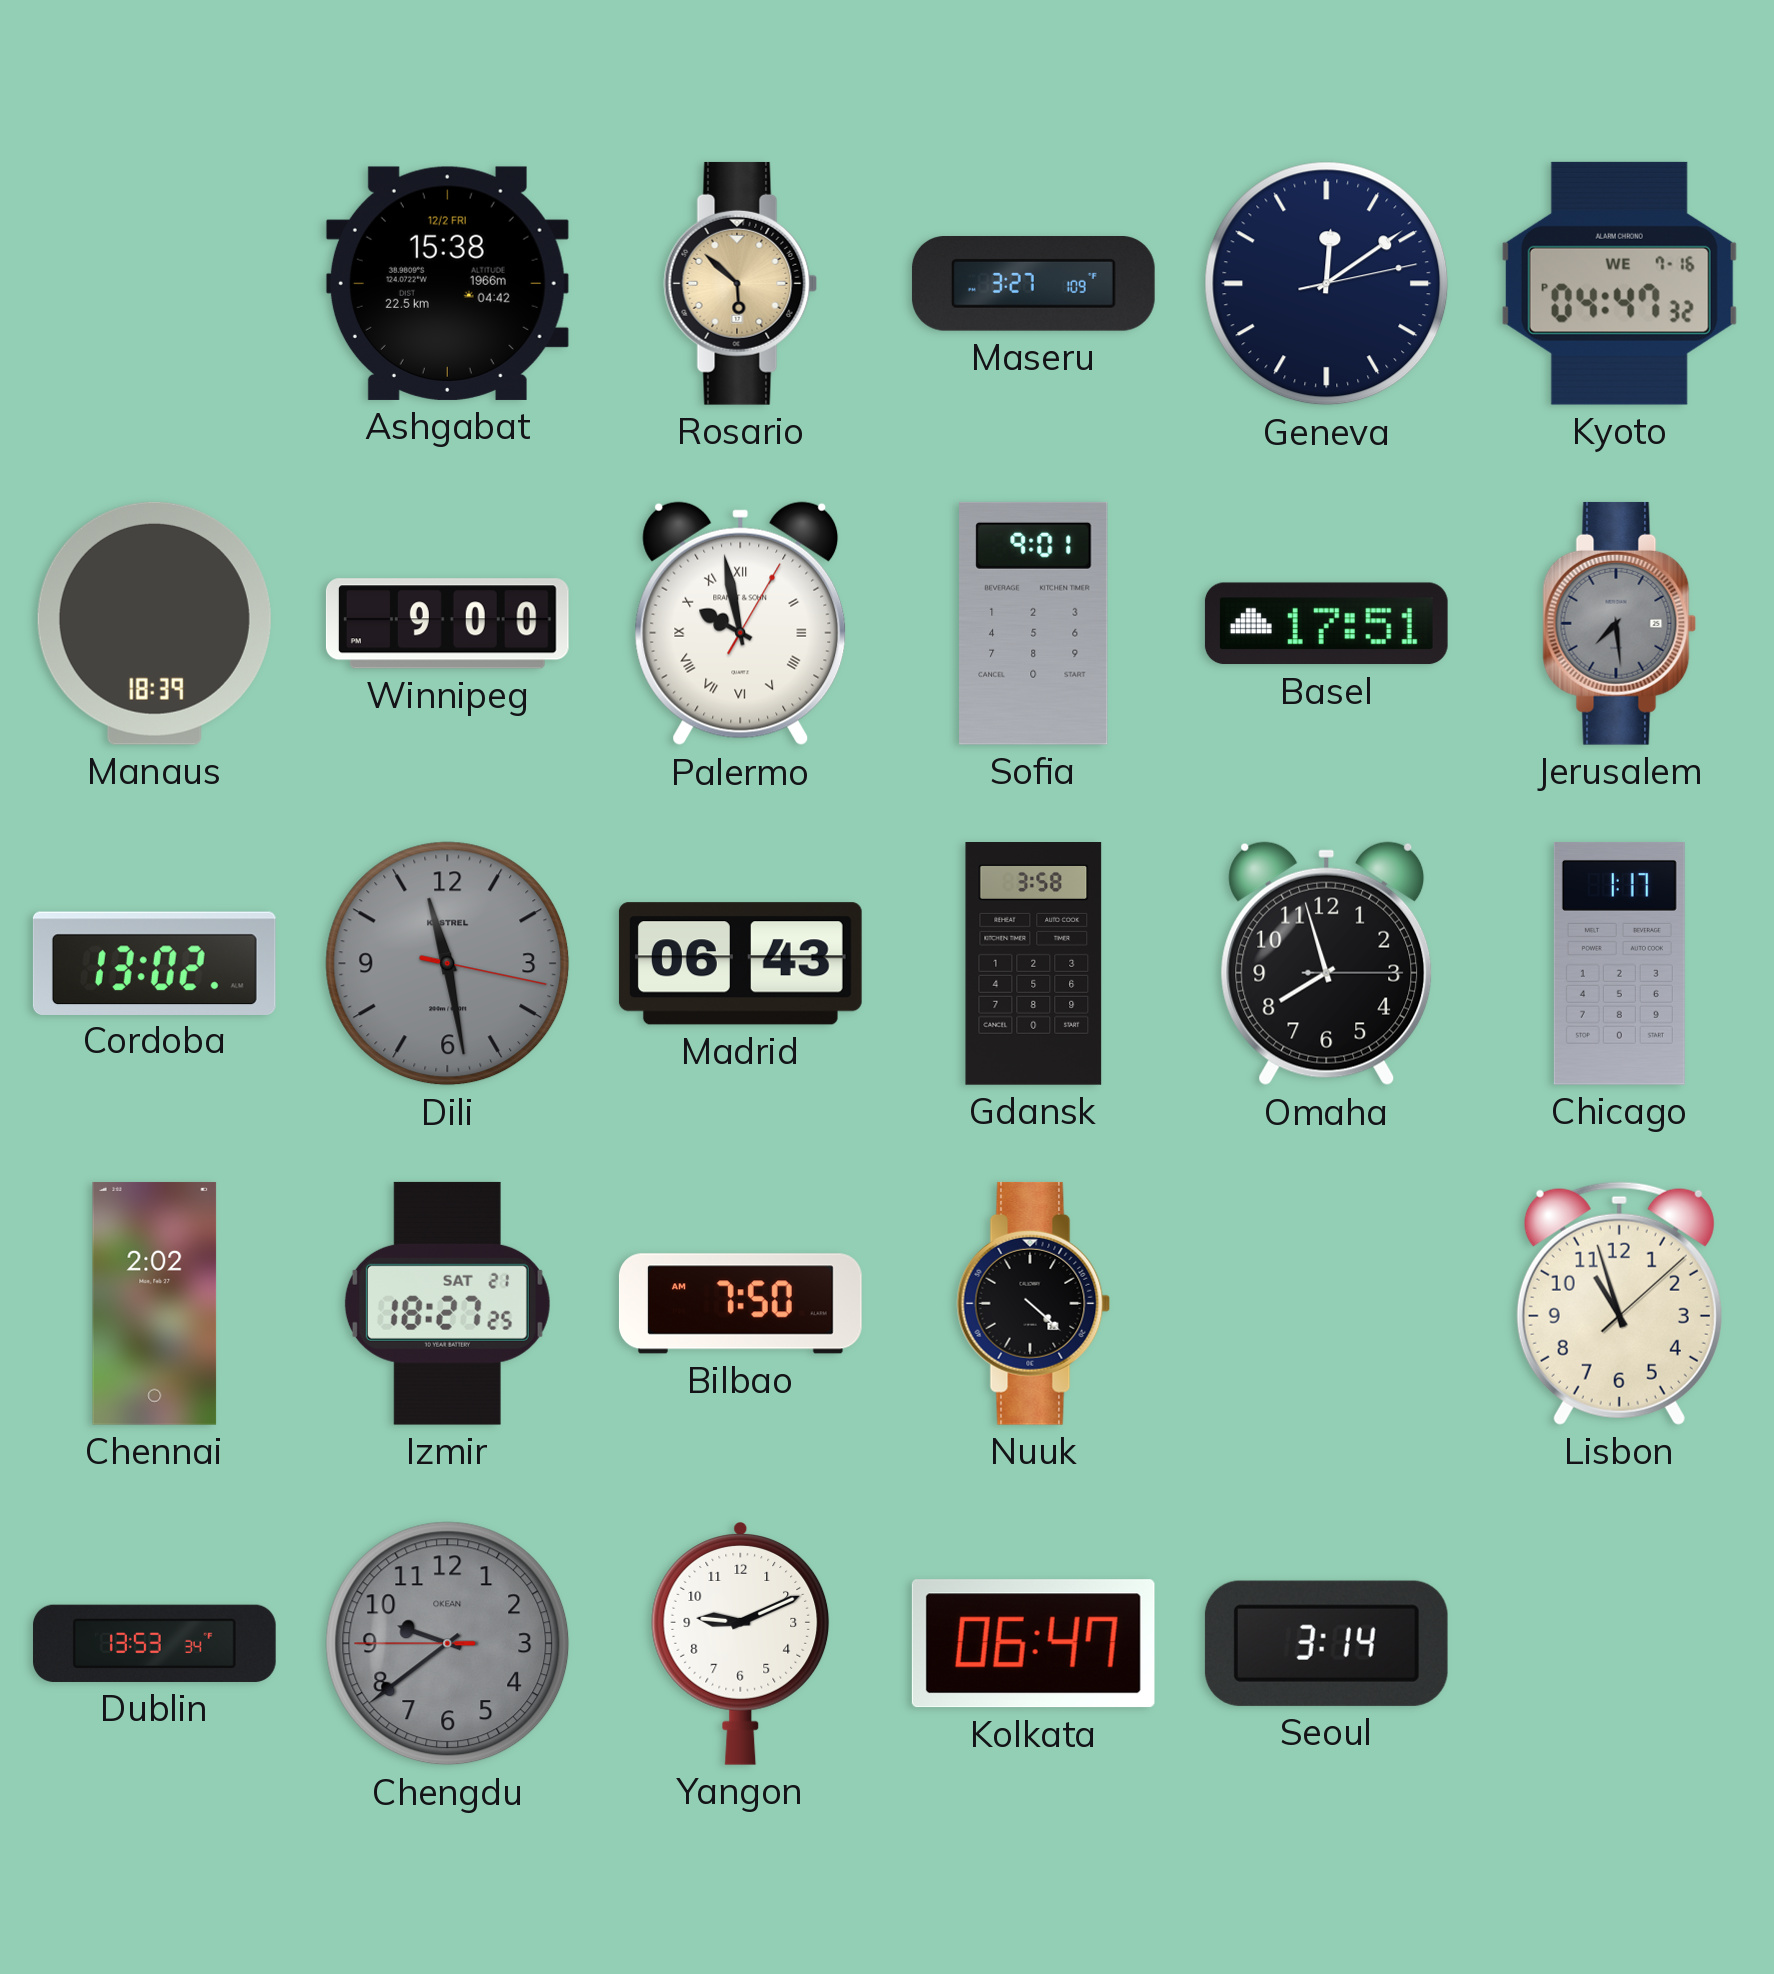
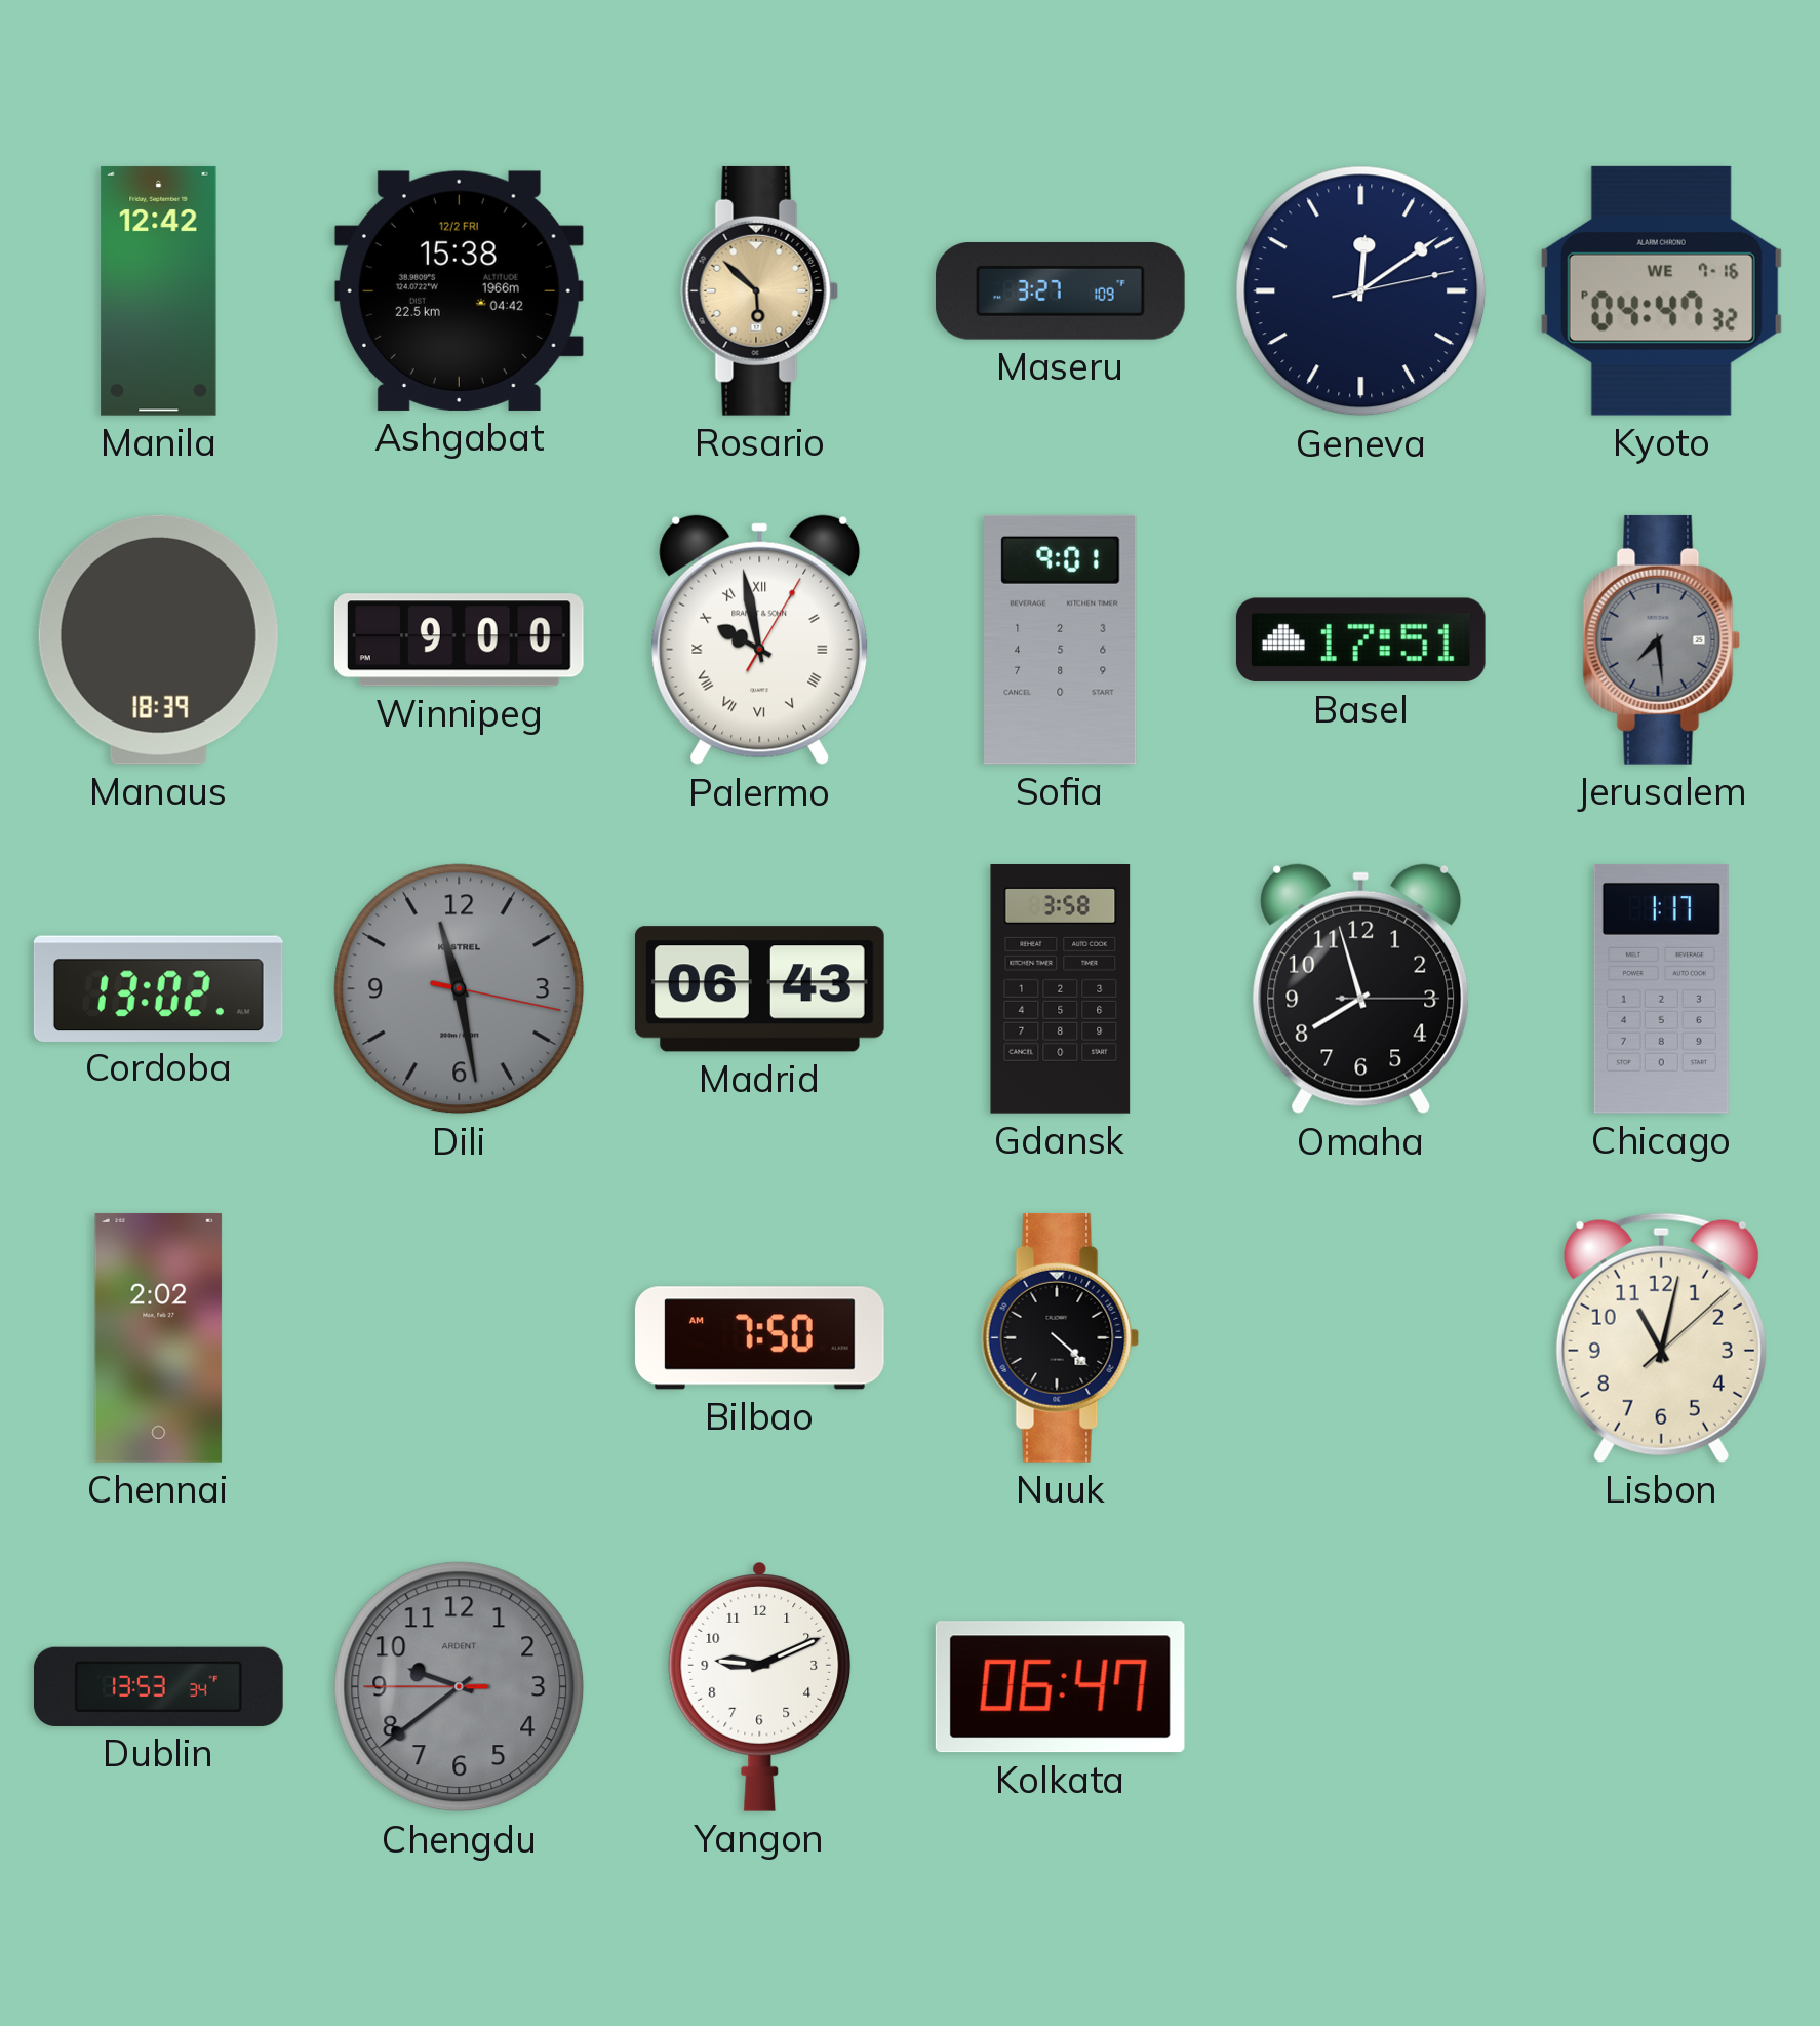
Manila: none -> 12:42
Izmir: 18:27 -> none
Lisbon: 10:57 -> 11:02
Chengdu brand: OKEAN -> ARDENT
Seoul: 3:14 -> none
